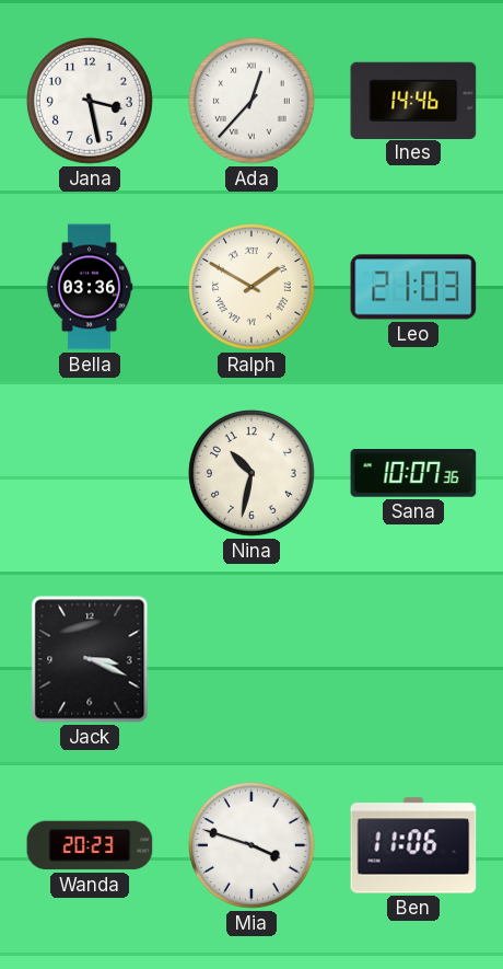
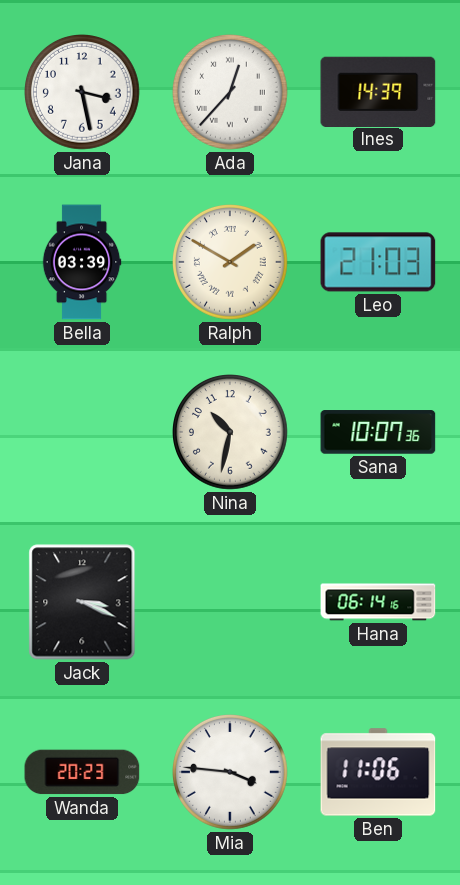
Ines: 14:46 -> 14:39
Bella: 03:36 -> 03:39
Hana: none -> 06:14
Mia: 3:48 -> 3:46
